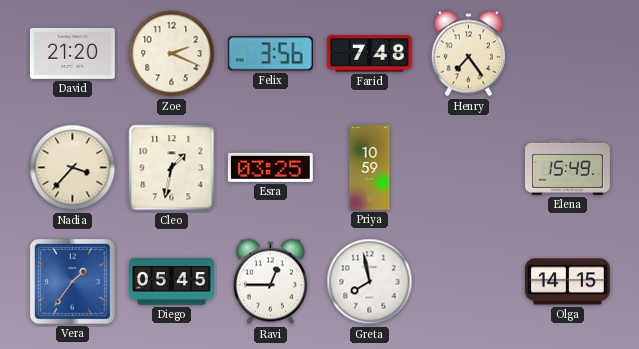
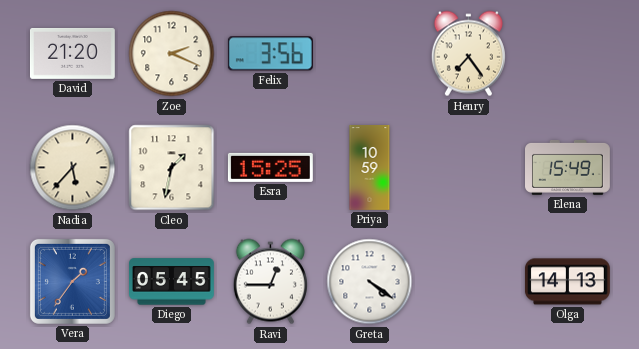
Farid: 7:48 -> none
Nadia: 3:37 -> 5:37
Esra: 03:25 -> 15:25
Greta: 7:58 -> 4:21
Olga: 14:15 -> 14:13
